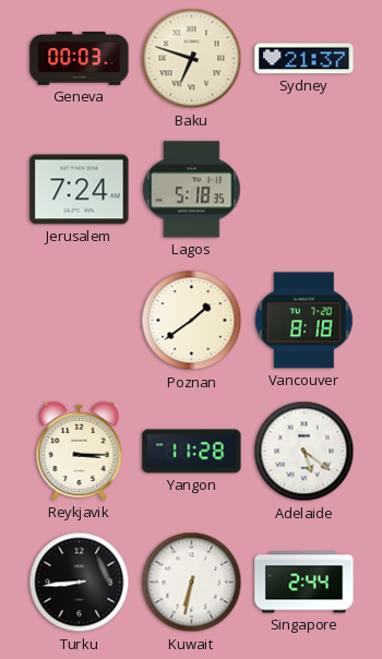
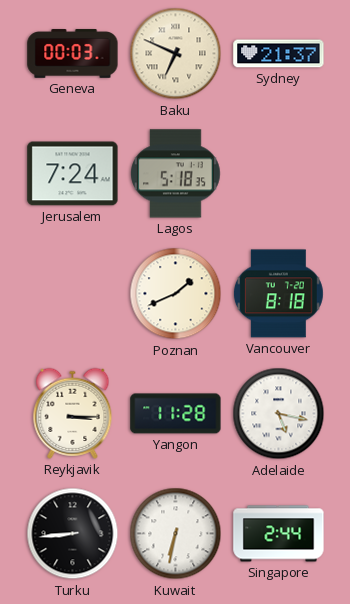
Baku: 6:48 -> 6:49
Poznan: 1:39 -> 1:41
Adelaide: 5:21 -> 5:17
